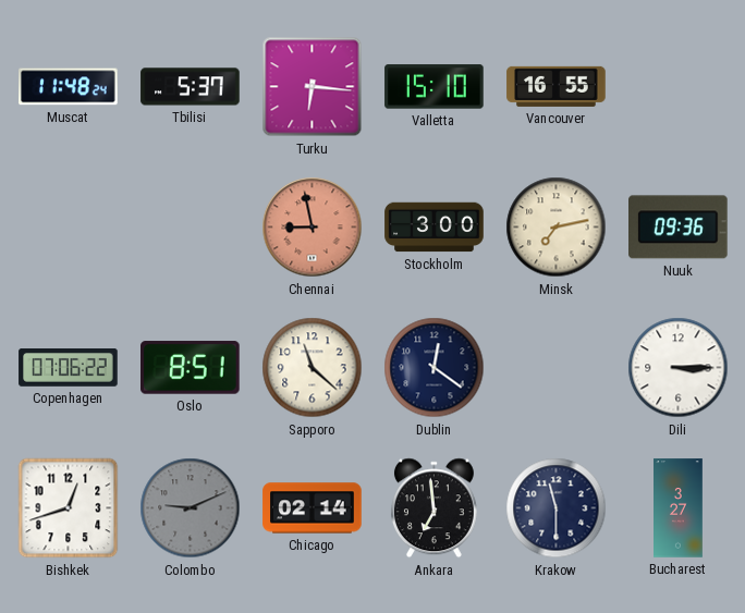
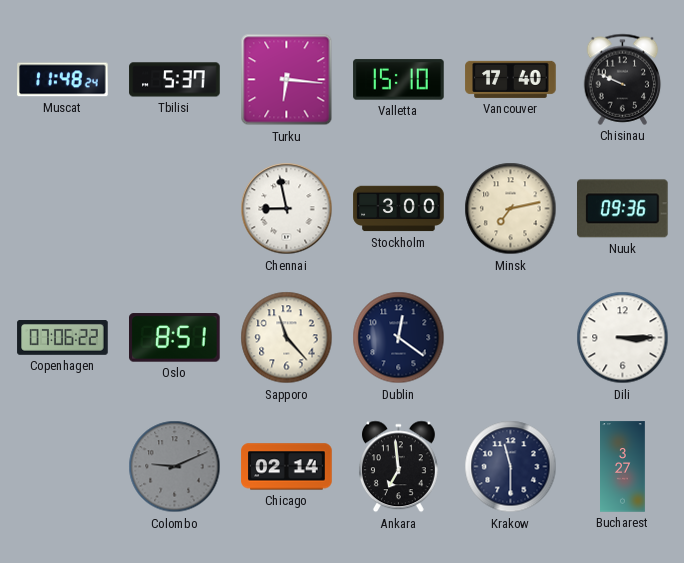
Vancouver: 16:55 -> 17:40
Chisinau: none -> 9:49
Chennai dial: salmon -> white
Sapporo: 11:22 -> 11:23
Bishkek: 12:42 -> none
